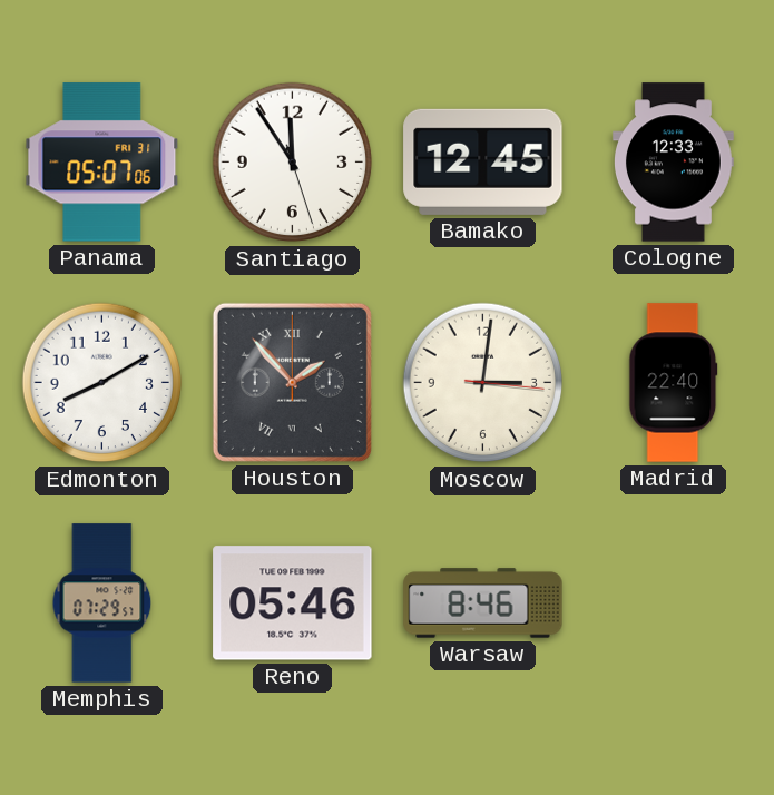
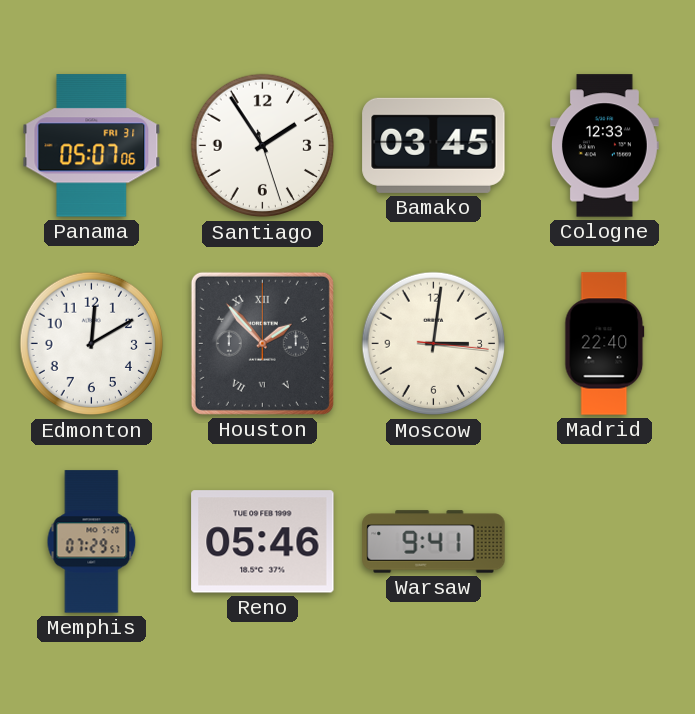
Santiago: 11:54 -> 1:54
Bamako: 12:45 -> 03:45
Edmonton: 8:10 -> 12:10
Warsaw: 8:46 -> 9:41
